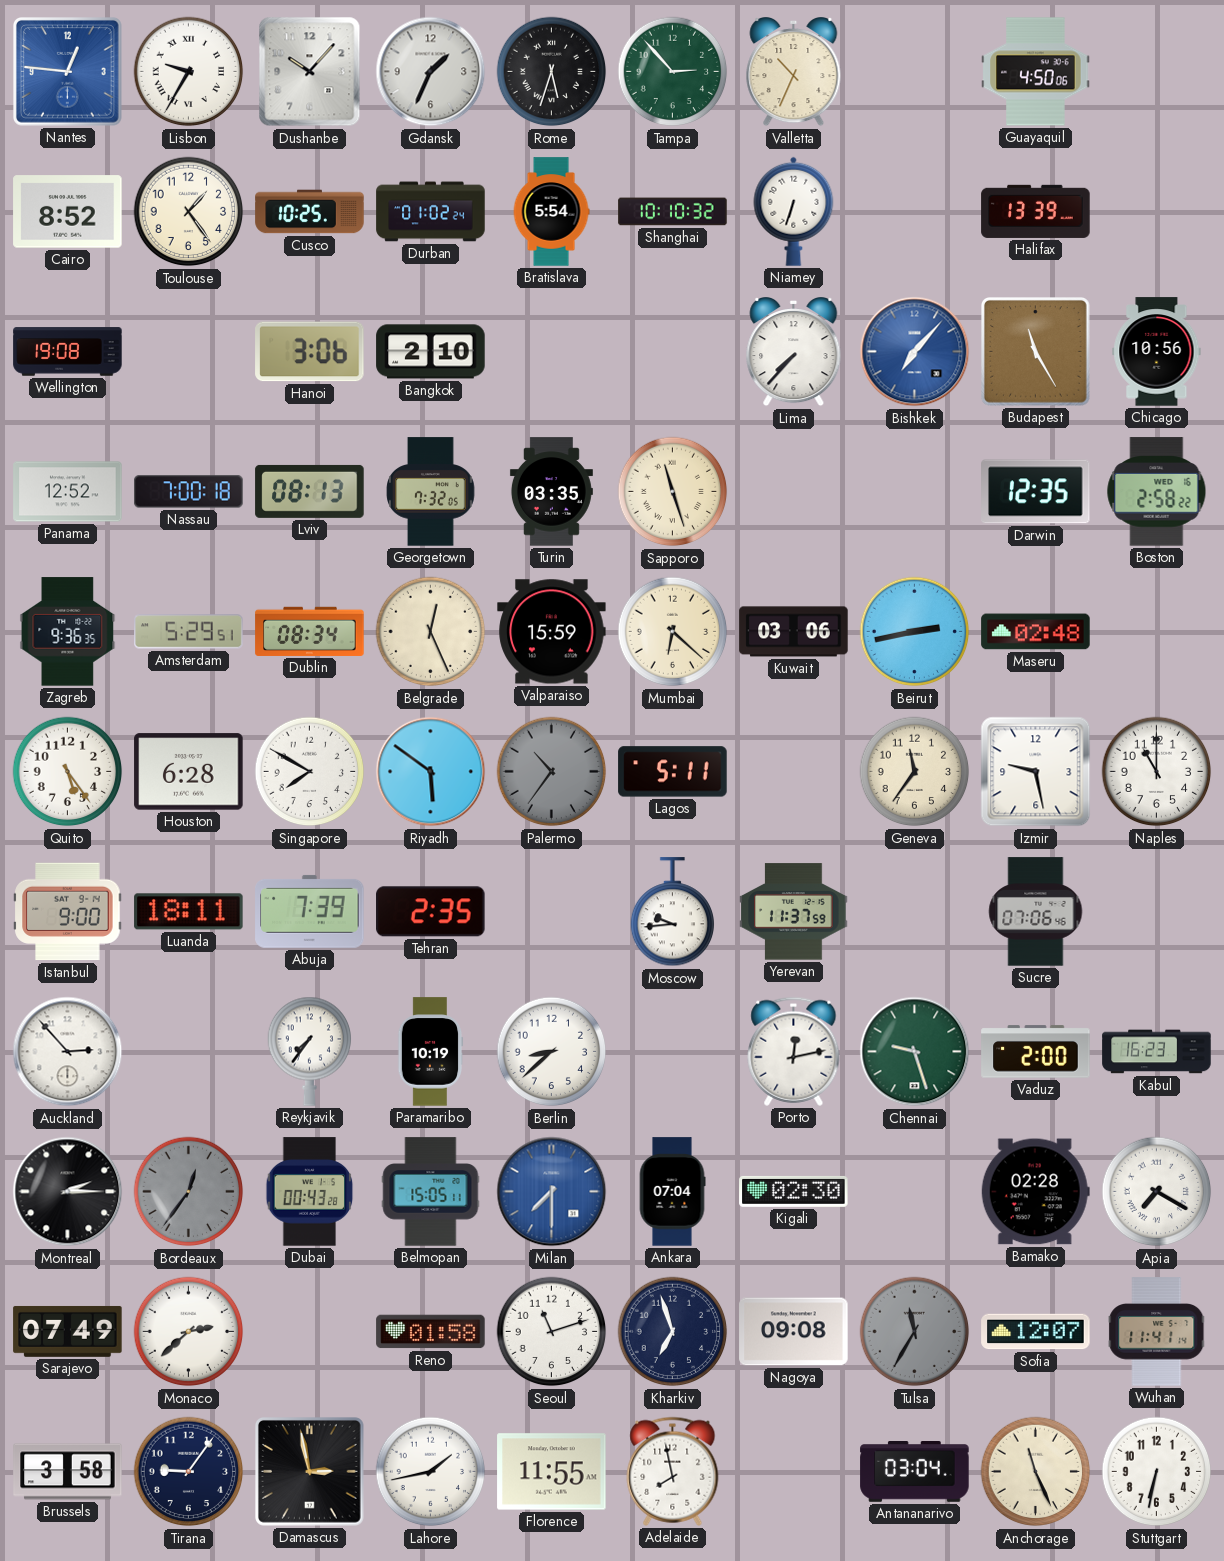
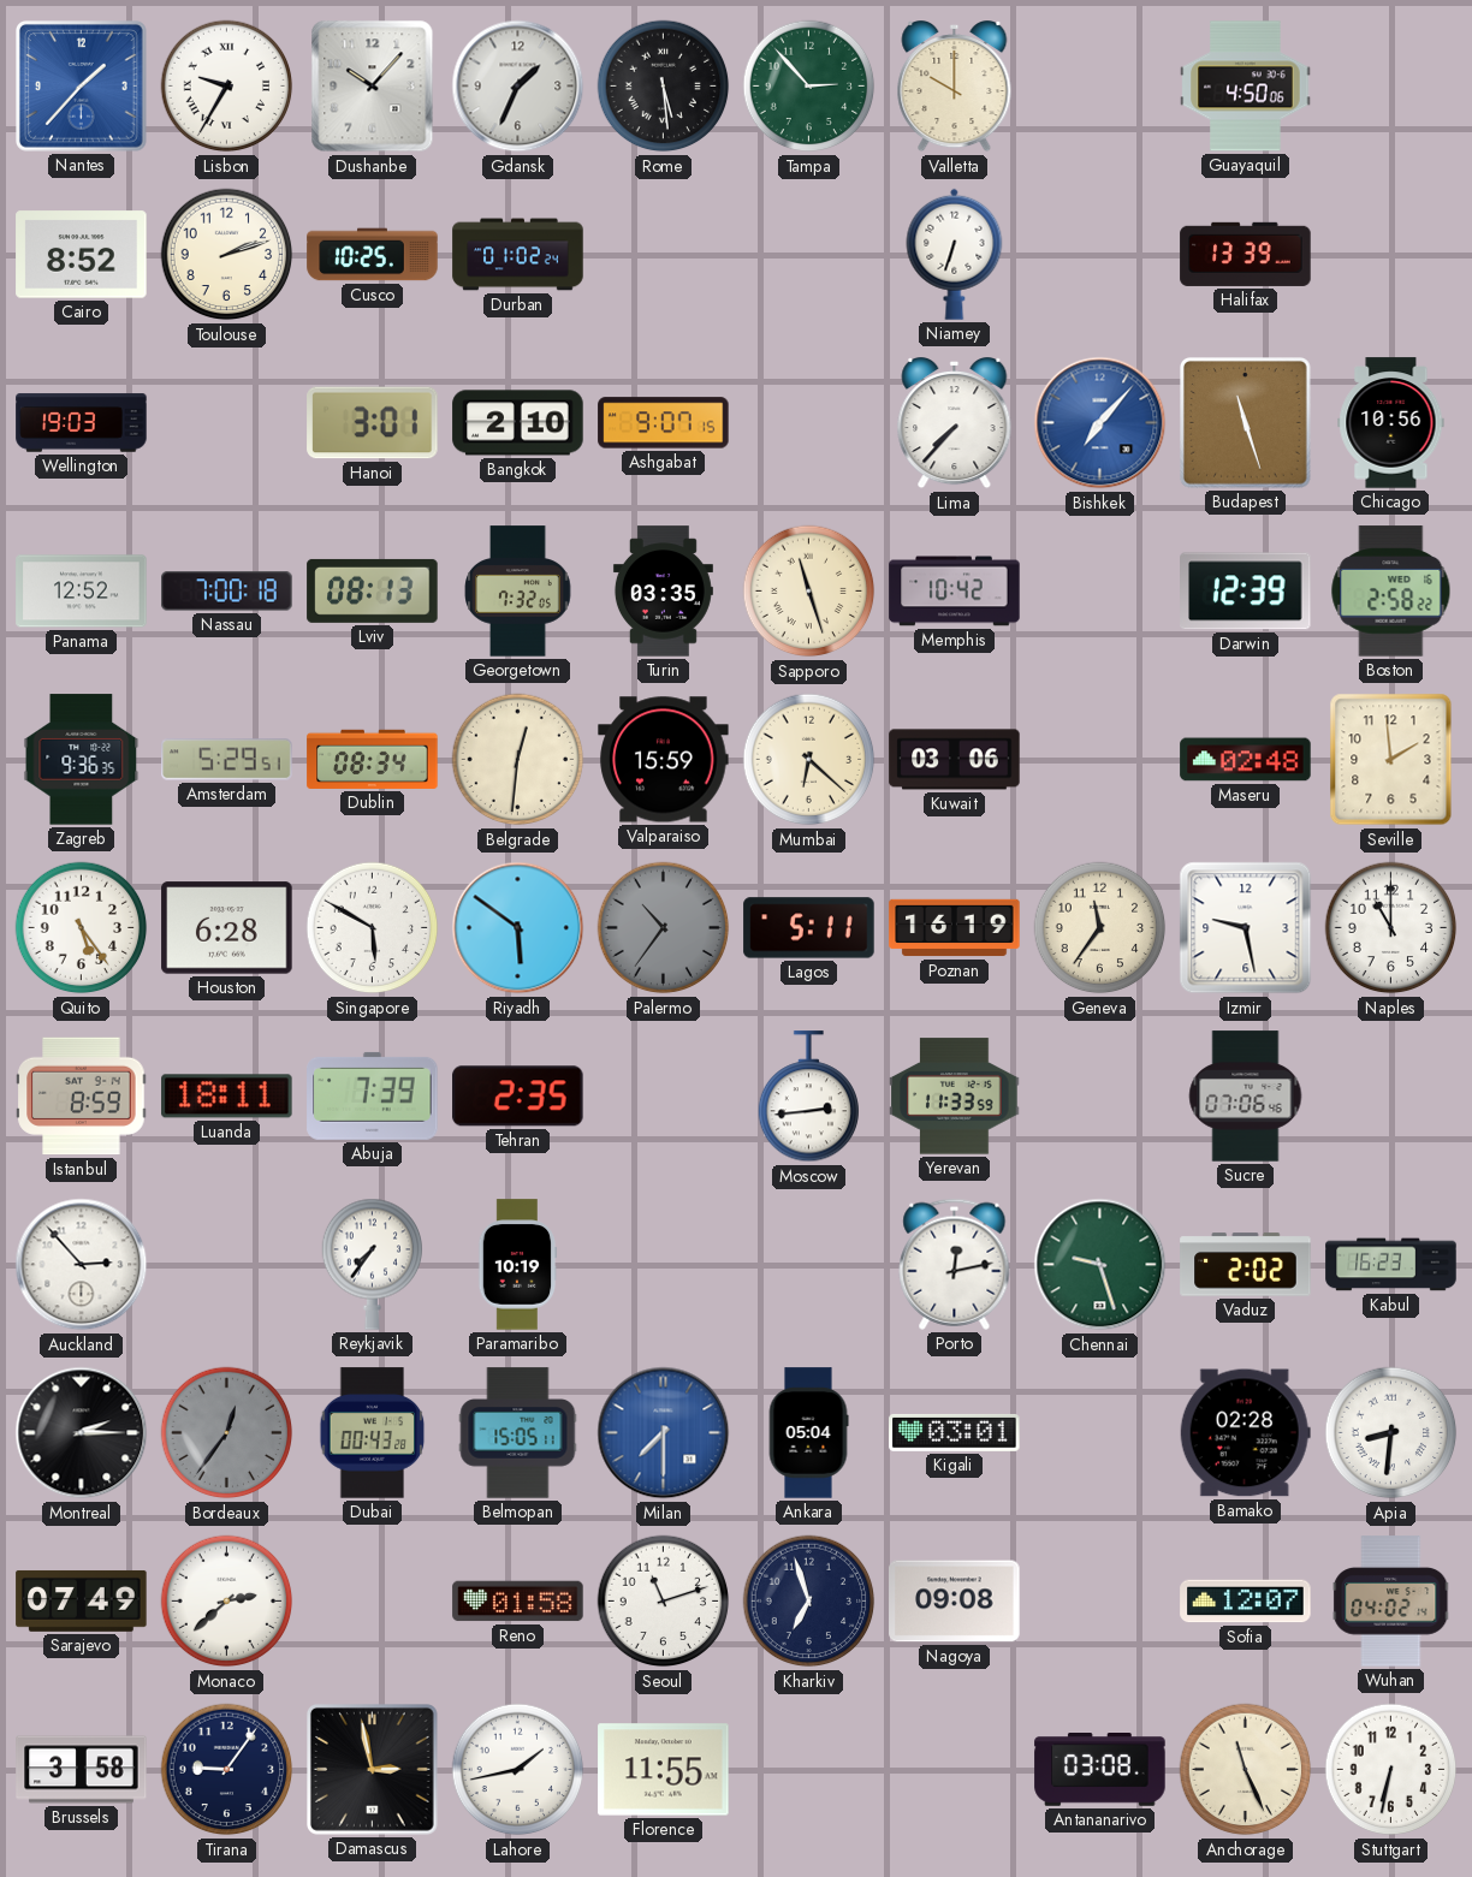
Nantes: 12:46 -> 1:37
Rome: 5:33 -> 5:29
Valletta: 10:34 -> 10:00
Toulouse: 1:24 -> 2:12
Bratislava: 5:54 -> none
Shanghai: 10:10 -> none
Wellington: 19:08 -> 19:03
Hanoi: 3:06 -> 3:01
Ashgabat: none -> 9:07
Budapest: 11:25 -> 11:27
Memphis: none -> 10:42
Darwin: 12:35 -> 12:39
Belgrade: 12:26 -> 12:31
Beirut: 2:43 -> none
Seville: none -> 1:59
Singapore: 7:50 -> 5:50
Poznan: none -> 16:19
Istanbul: 9:00 -> 8:59
Moscow: 9:44 -> 2:44
Yerevan: 11:37 -> 11:33
Berlin: 8:38 -> none
Vaduz: 2:00 -> 2:02
Ankara: 07:04 -> 05:04
Kigali: 02:30 -> 03:01
Apia: 7:20 -> 8:31
Tulsa: 11:35 -> none
Wuhan: 11:41 -> 04:02
Adelaide: 7:58 -> none
Antananarivo: 03:04 -> 03:08
